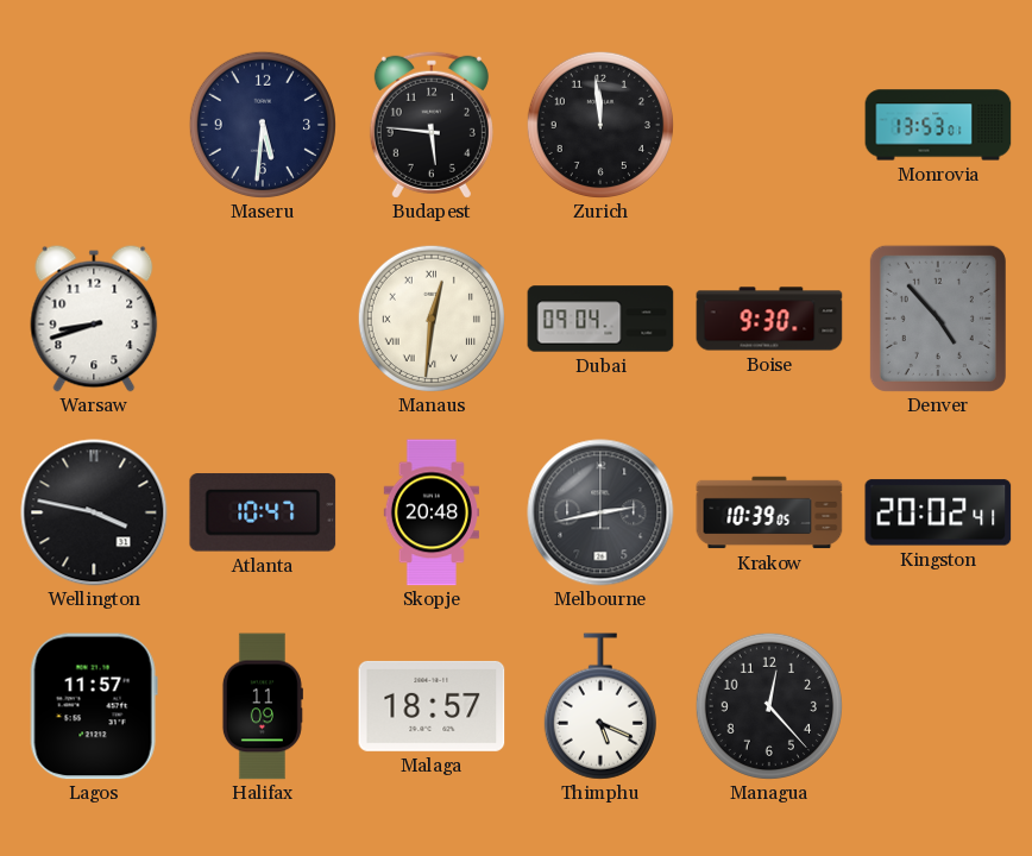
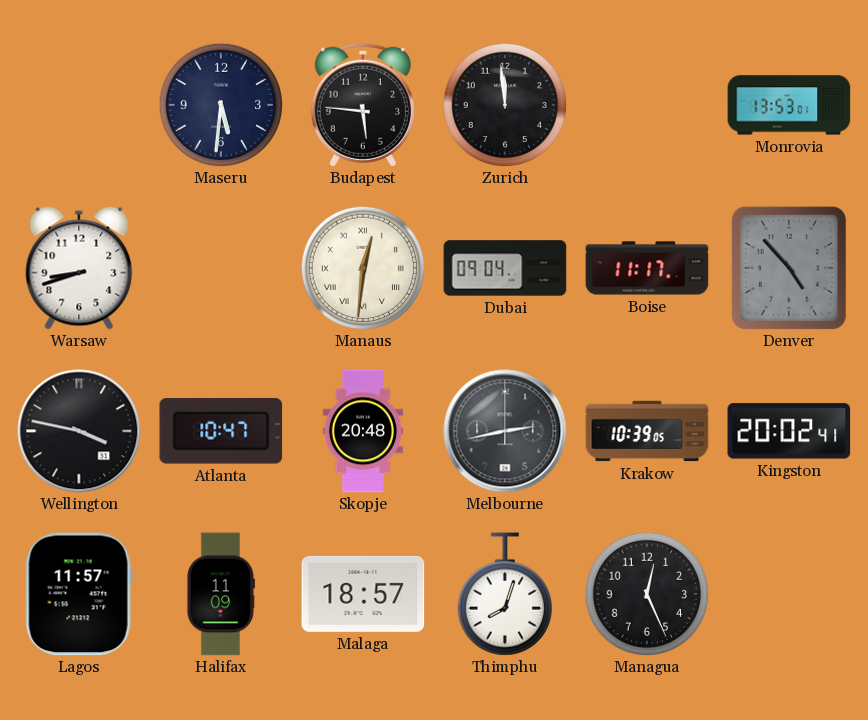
Boise: 9:30 -> 11:17
Thimphu: 5:19 -> 8:03
Managua: 12:23 -> 12:26
